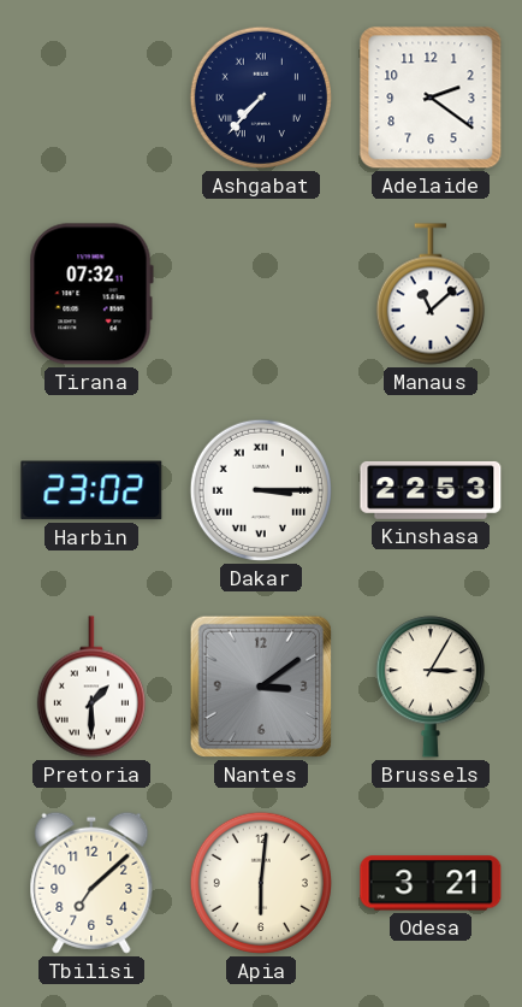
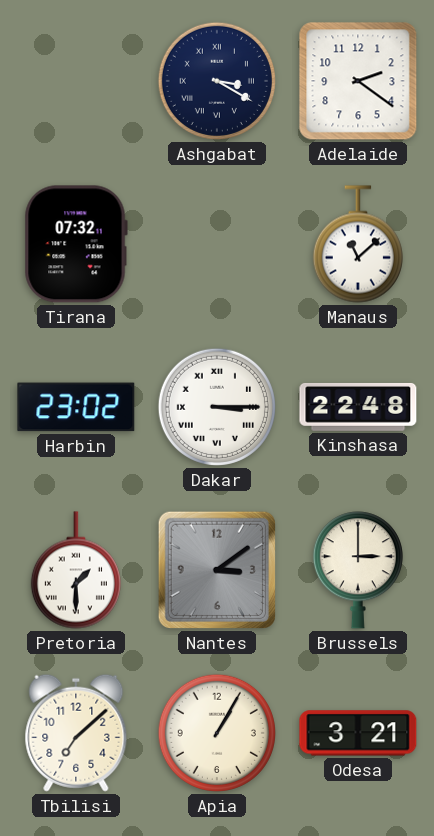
Ashgabat: 7:37 -> 3:20
Kinshasa: 22:53 -> 22:48
Brussels: 3:05 -> 3:00
Apia: 6:01 -> 1:05
